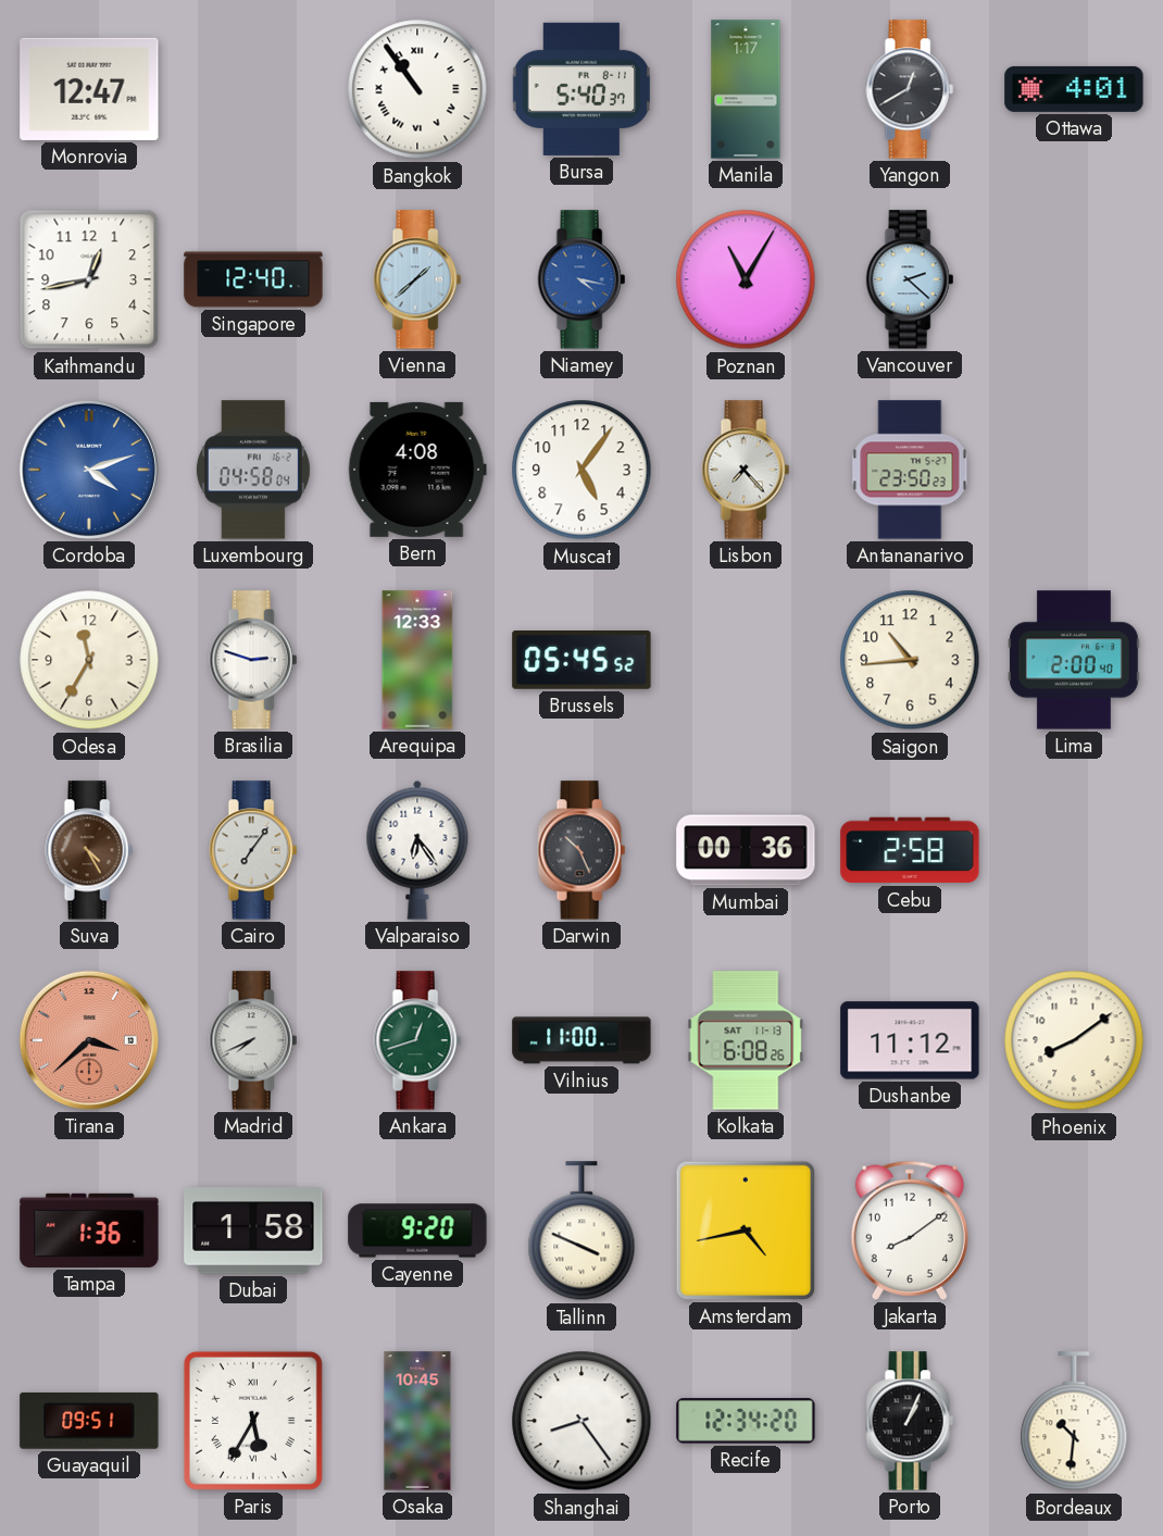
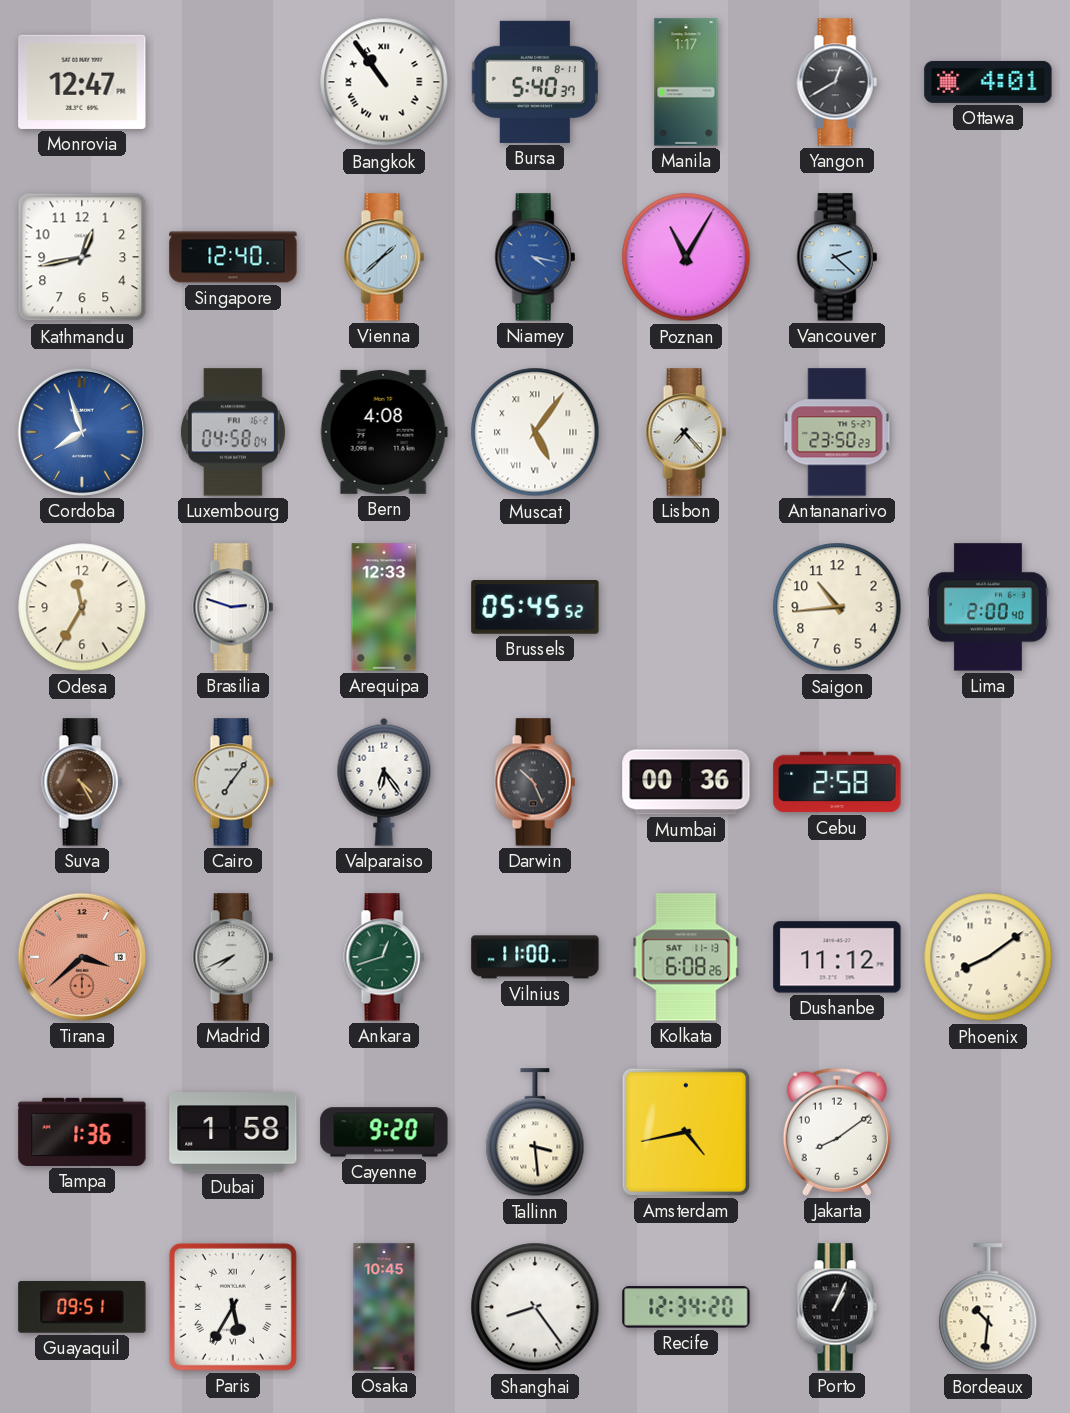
Cordoba: 4:12 -> 7:57
Muscat numerals: Arabic -> Roman
Tallinn: 3:49 -> 3:29
